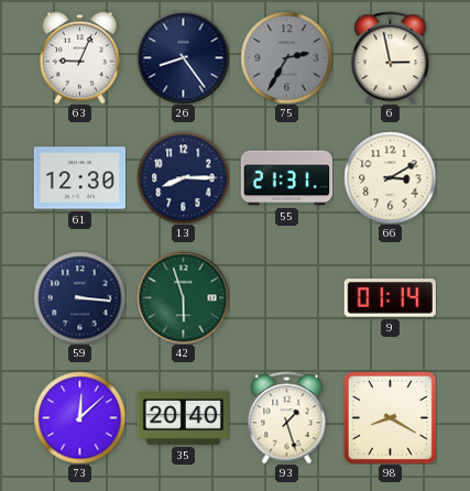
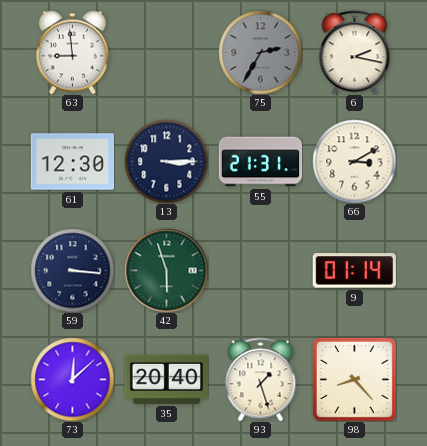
63: 9:04 -> 8:59
26: 8:24 -> none
6: 2:58 -> 2:17
13: 8:15 -> 3:15
98: 8:20 -> 8:23
